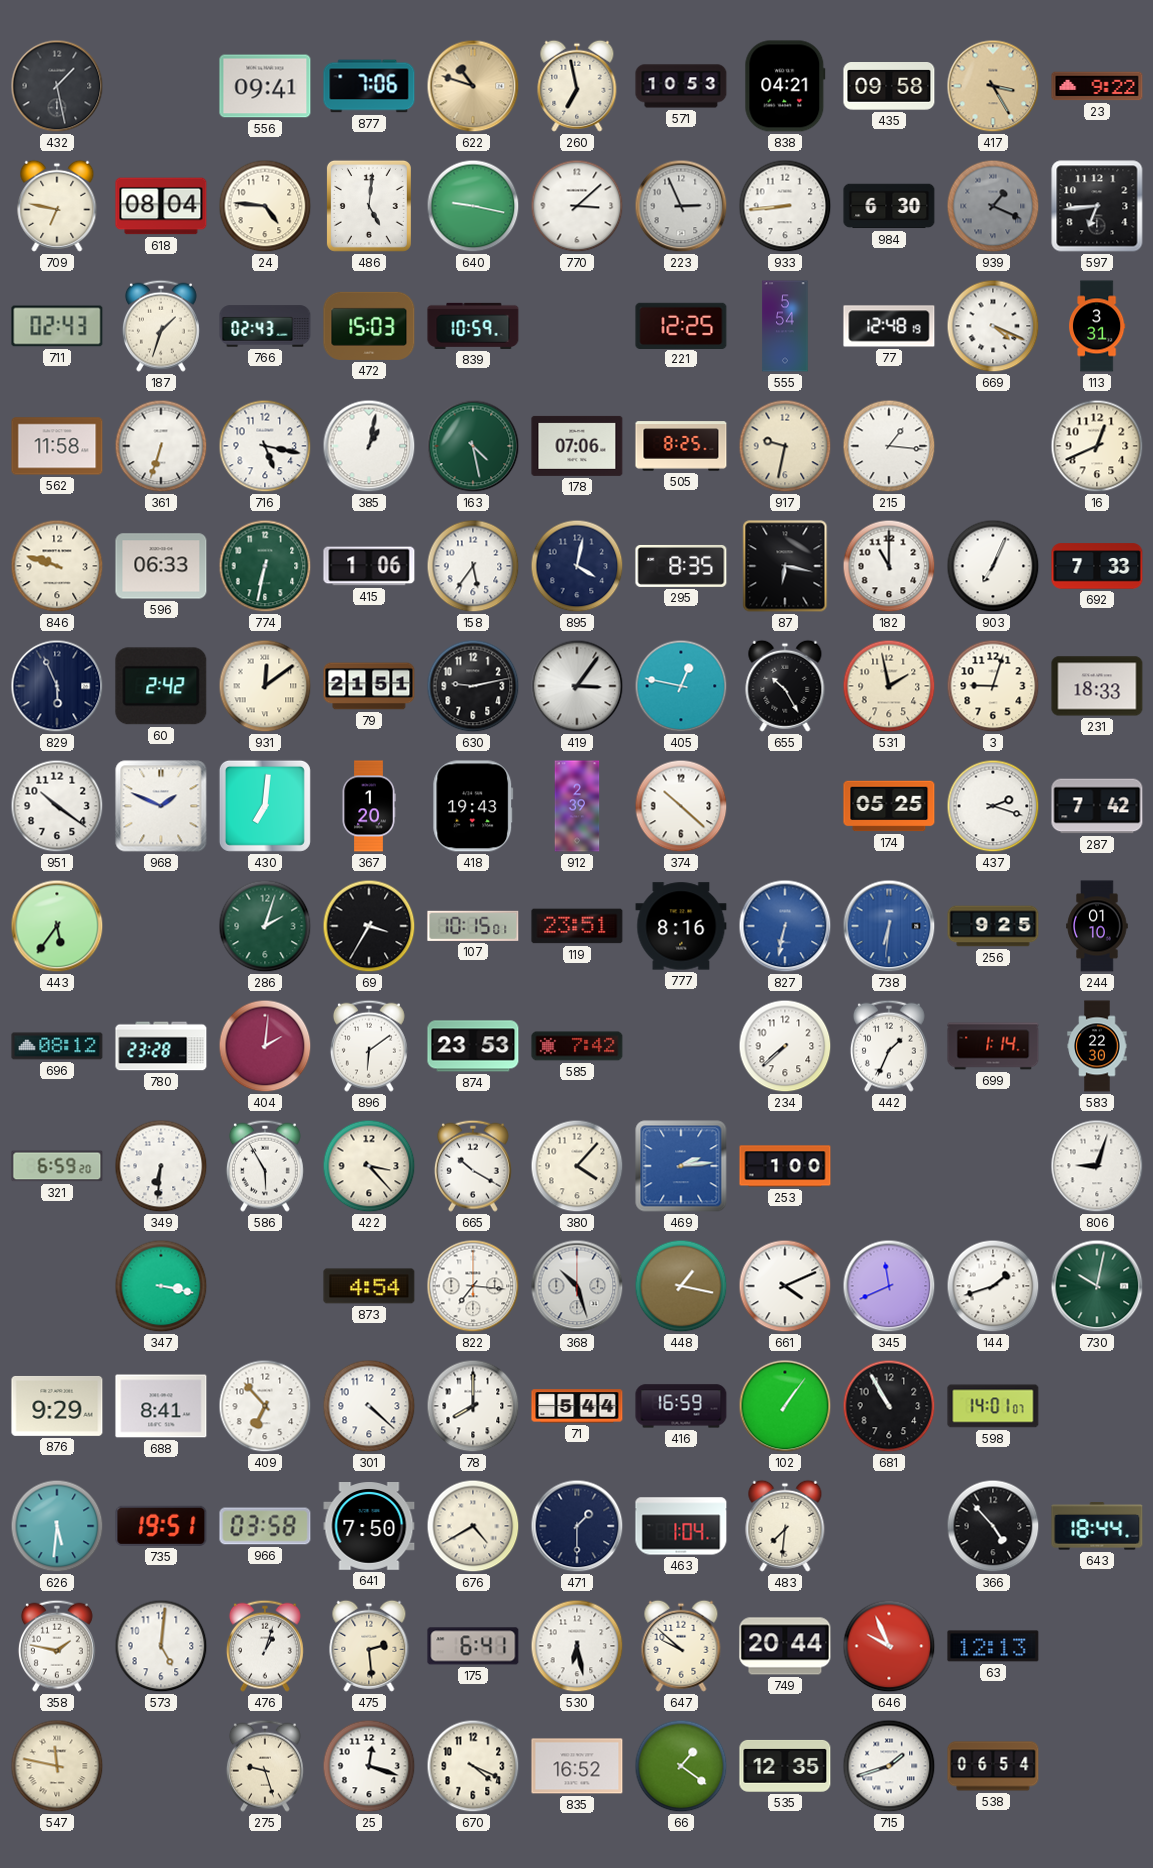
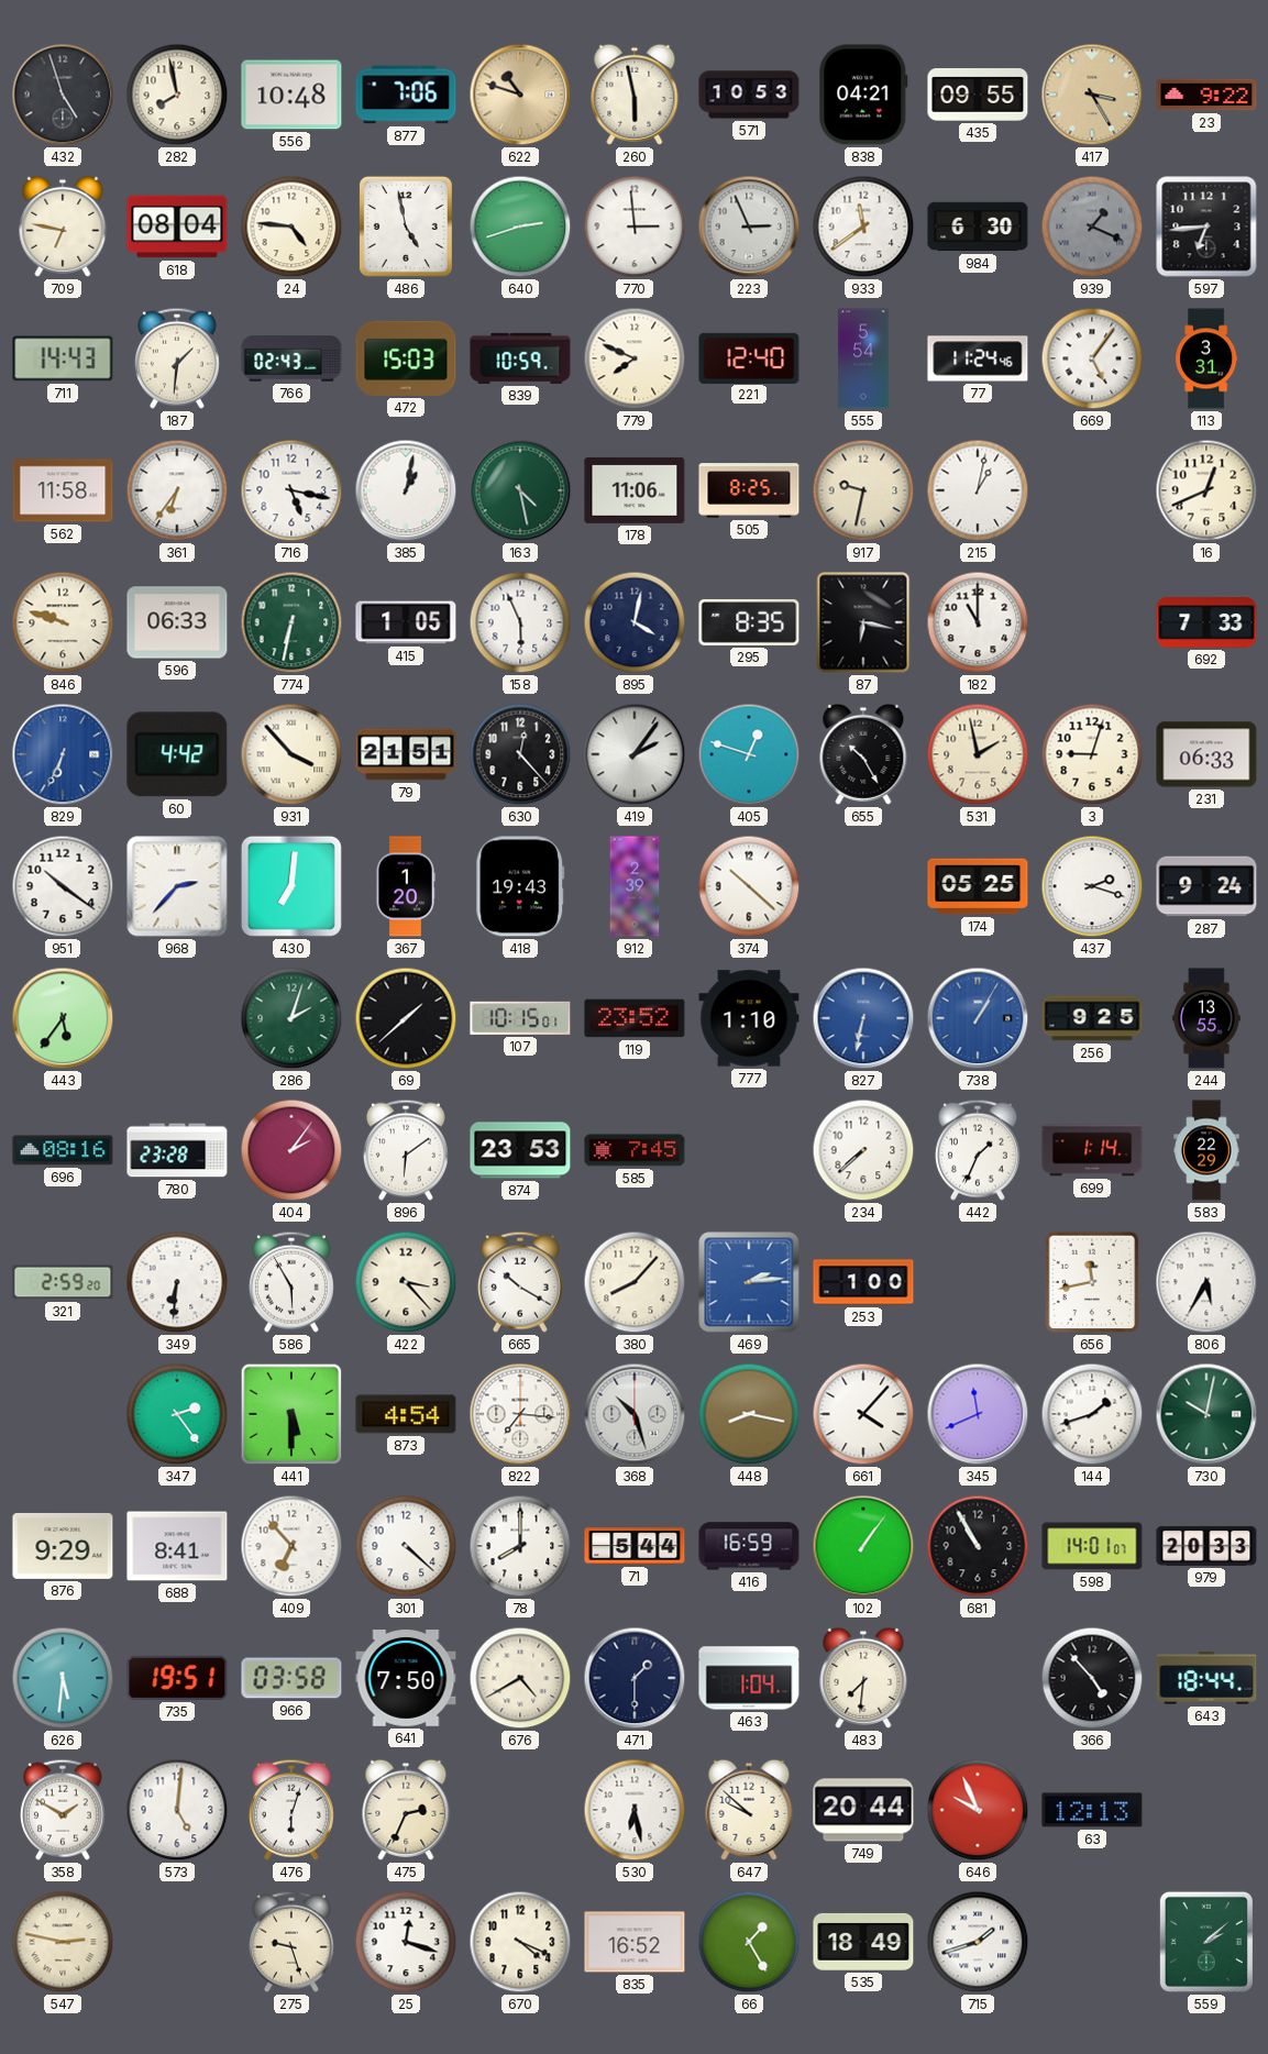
432: 1:28 -> 4:57
282: none -> 7:58
556: 09:41 -> 10:48
260: 6:58 -> 5:58
435: 09:58 -> 09:55
486: 5:01 -> 4:58
640: 9:17 -> 2:42
770: 3:08 -> 2:59
933: 8:44 -> 11:39
711: 02:43 -> 14:43
187: 1:33 -> 1:31
779: none -> 7:49
221: 12:25 -> 12:40
77: 12:48 -> 11:24
669: 4:19 -> 5:06
361: 6:33 -> 6:36
178: 07:06 -> 11:06
215: 1:16 -> 1:02
415: 1:06 -> 1:05
158: 5:36 -> 5:56
903: 7:04 -> none
829: 5:56 -> 6:34
829 dial: navy -> blue
60: 2:42 -> 4:42
931: 12:09 -> 3:53
630: 9:13 -> 12:23
419: 3:06 -> 2:06
405: 12:47 -> 12:48
231: 18:33 -> 06:33
968: 1:49 -> 2:37
287: 7:42 -> 9:24
69: 3:35 -> 1:38
119: 23:51 -> 23:52
777: 8:16 -> 1:10
738: 6:31 -> 1:05
244: 01:10 -> 13:55
696: 08:12 -> 08:16
404: 2:01 -> 2:06
585: 7:42 -> 7:45
583: 22:30 -> 22:29
321: 6:59 -> 2:59
380: 4:07 -> 8:07
656: none -> 11:43
806: 9:03 -> 5:35
347: 3:17 -> 2:24
441: none -> 5:30
448: 1:17 -> 8:17
661: 4:11 -> 4:07
979: none -> 20:33
358: 1:47 -> 1:50
476: 1:03 -> 6:03
475: 2:29 -> 2:34
175: 6:41 -> none
547: 11:47 -> 2:47
66: 1:21 -> 1:25
535: 12:35 -> 18:49
538: 06:54 -> none
559: none -> 2:08
